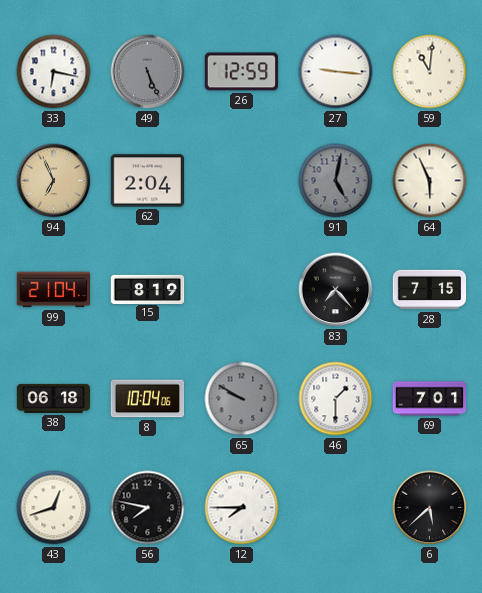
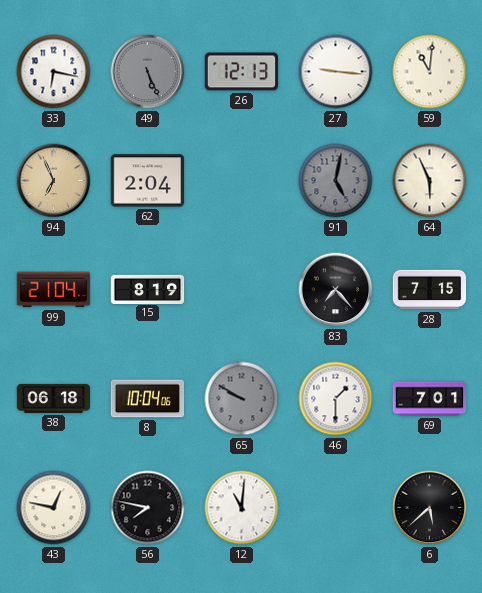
26: 12:59 -> 12:13
43: 12:42 -> 12:47
12: 7:45 -> 11:01
